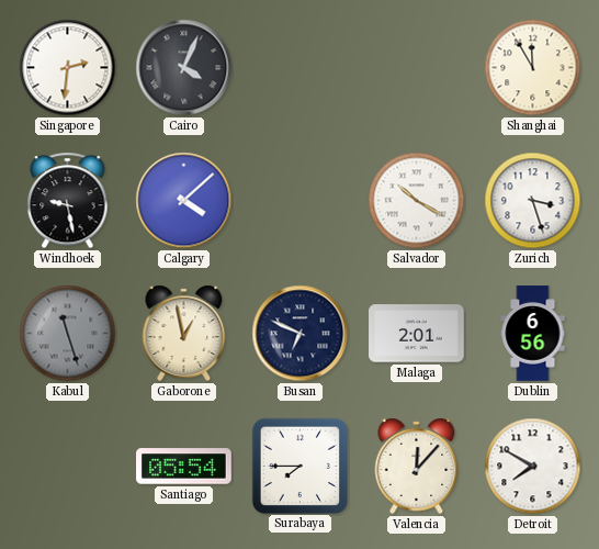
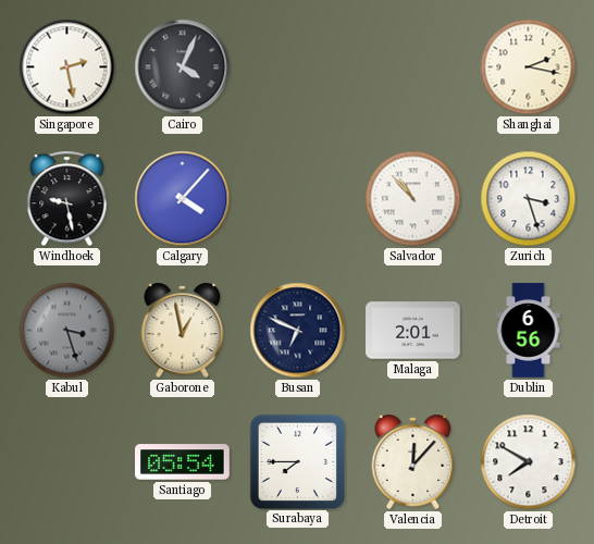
Singapore: 2:31 -> 2:28
Shanghai: 11:55 -> 2:17
Calgary: 4:08 -> 4:07
Salvador: 10:20 -> 10:53
Kabul: 11:27 -> 3:27
